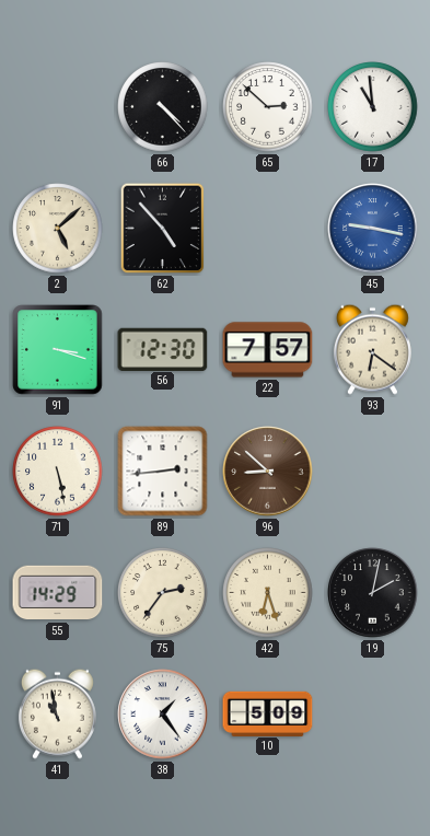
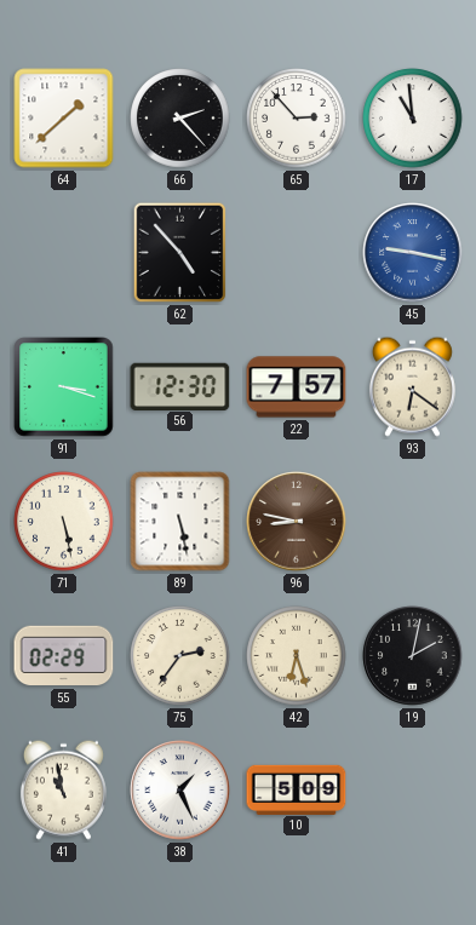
64: none -> 1:38
66: 4:23 -> 2:23
65: 2:52 -> 2:53
2: 5:08 -> none
89: 2:44 -> 5:28
96: 8:52 -> 8:47
55: 14:29 -> 02:29
38: 1:24 -> 1:26
